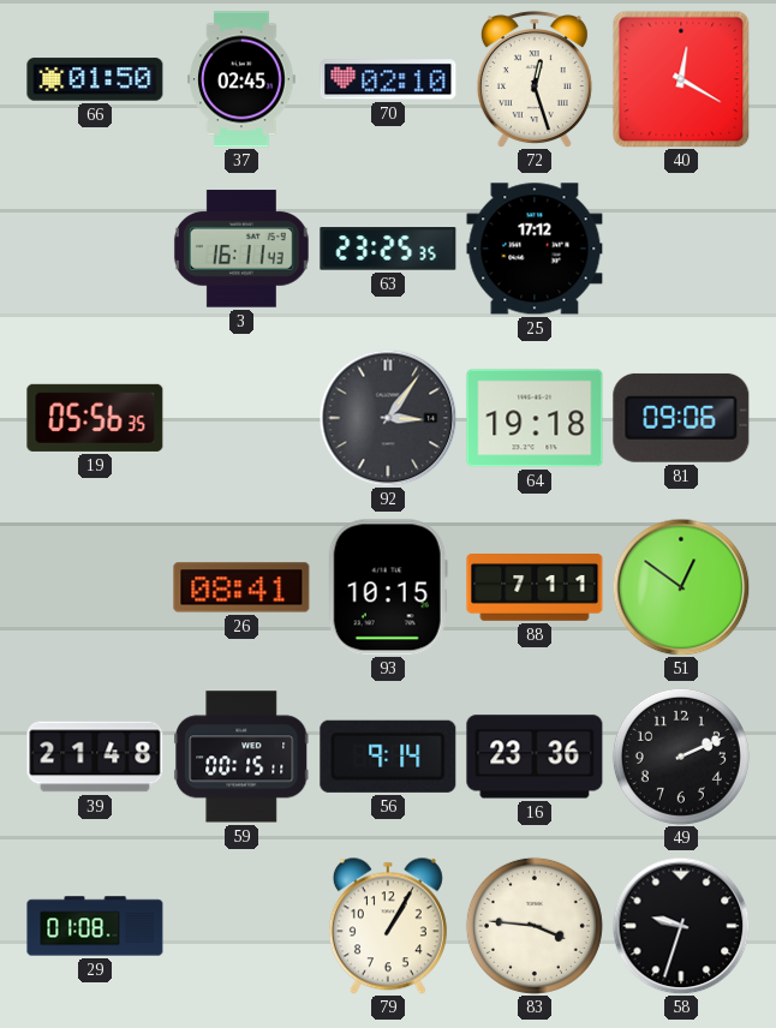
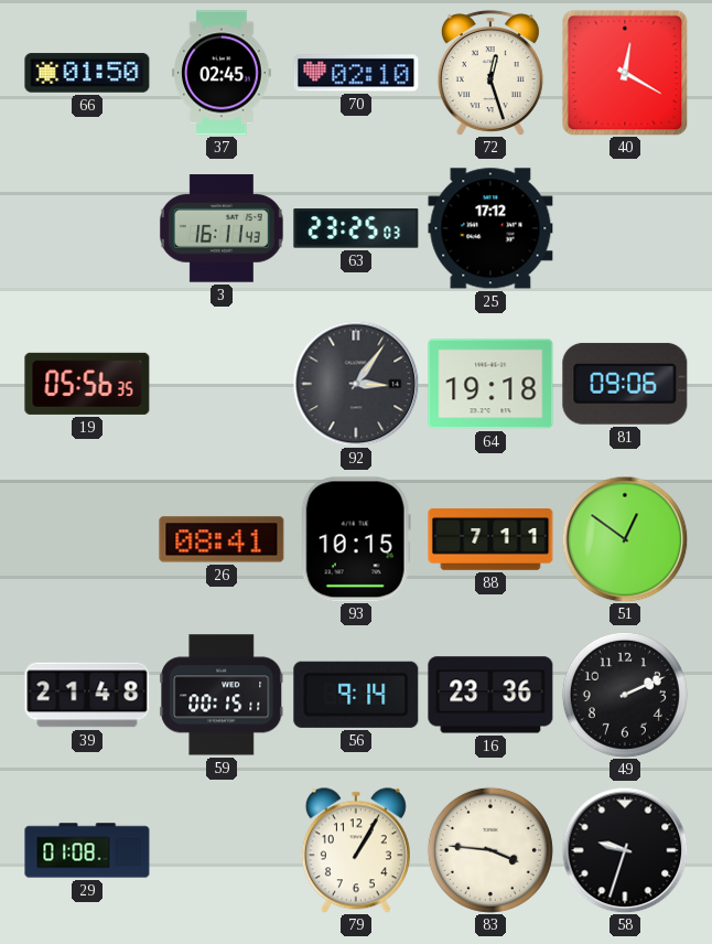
63: 23:25:35 -> 23:25:03
